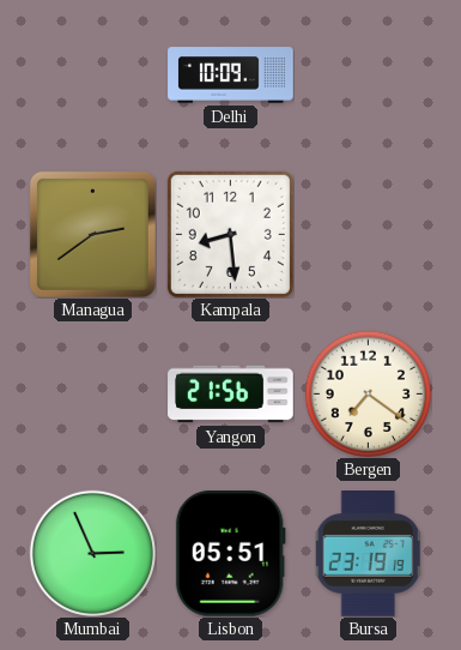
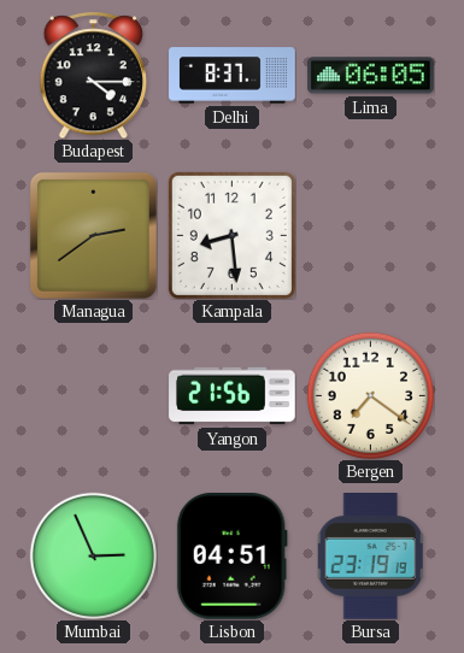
Budapest: none -> 4:15
Delhi: 10:09 -> 8:37
Lima: none -> 06:05
Lisbon: 05:51 -> 04:51
